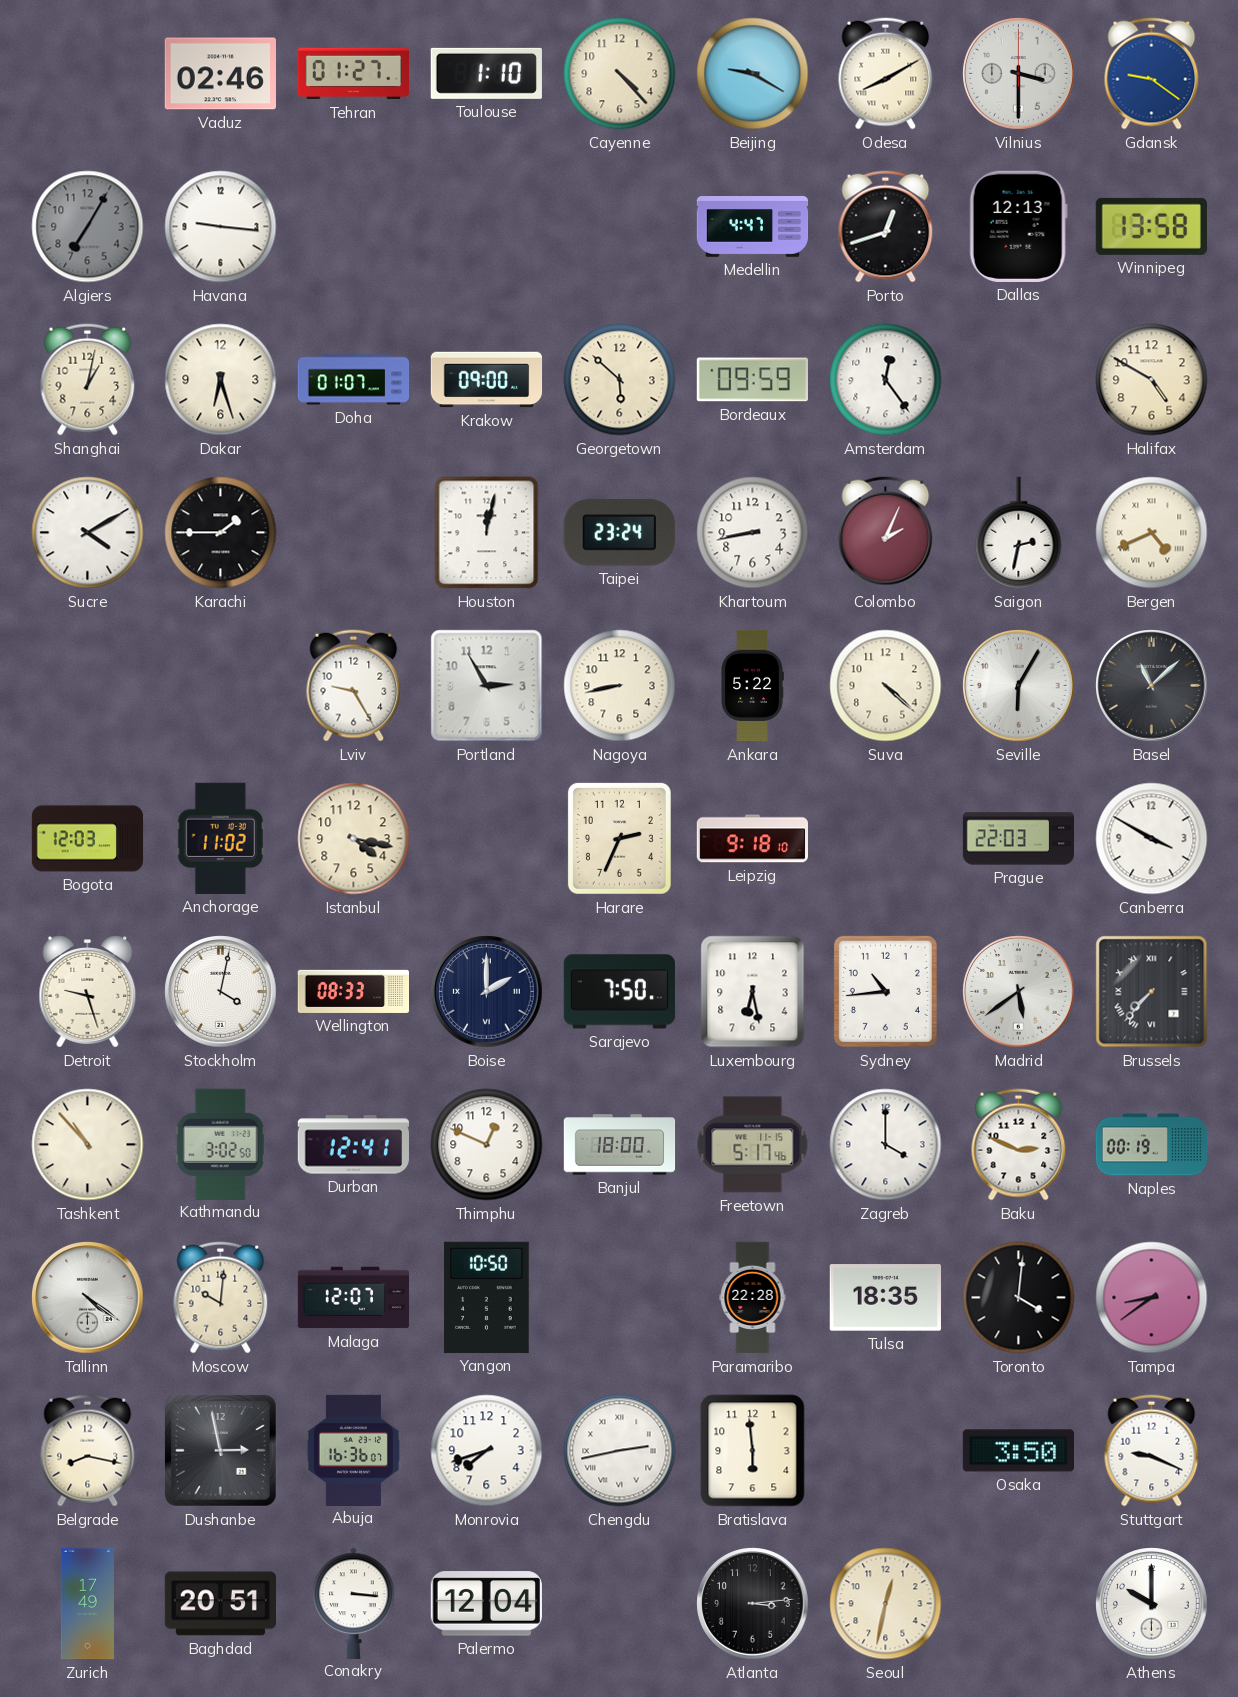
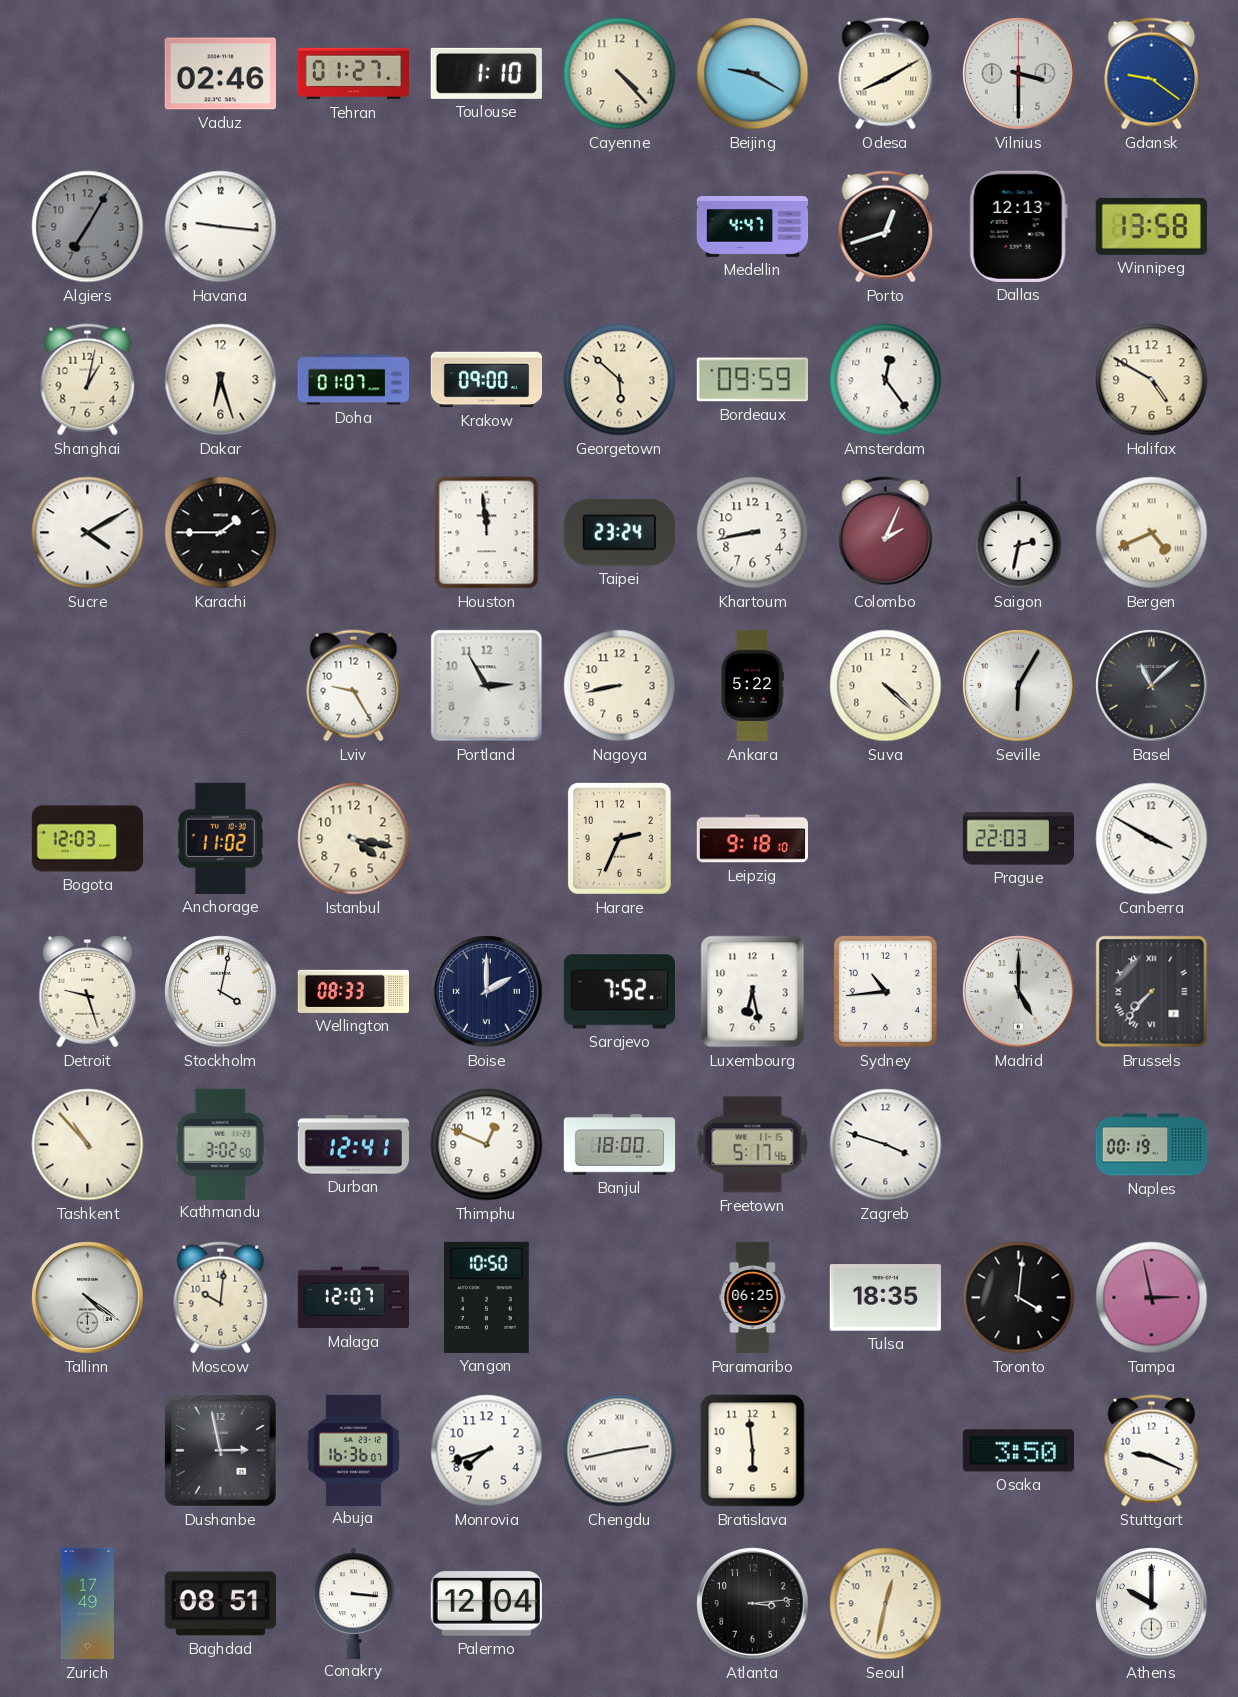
Houston: 12:02 -> 11:59
Sarajevo: 7:50 -> 7:52
Madrid: 5:39 -> 5:00
Zagreb: 4:00 -> 3:48
Baku: 2:49 -> none
Paramaribo: 22:28 -> 06:25
Tampa: 8:39 -> 2:58
Belgrade: 8:17 -> none
Baghdad: 20:51 -> 08:51
